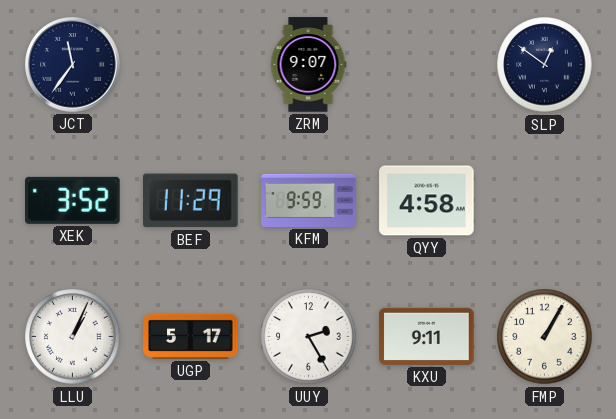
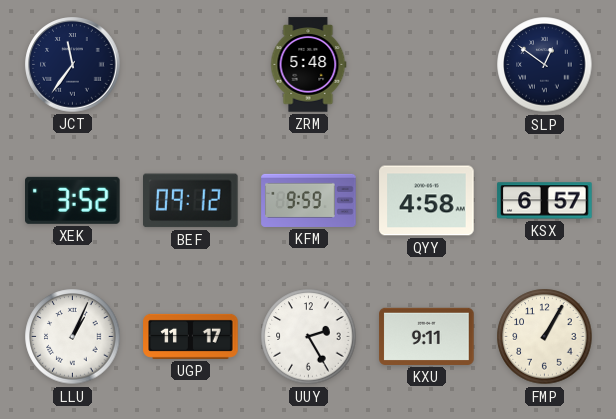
ZRM: 9:07 -> 5:48
BEF: 11:29 -> 09:12
KSX: none -> 6:57
UGP: 5:17 -> 11:17
